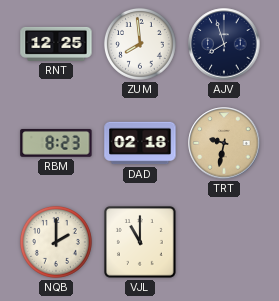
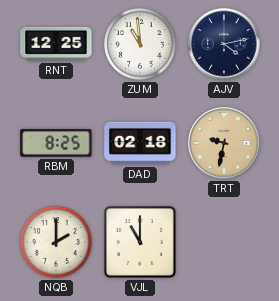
ZUM: 7:59 -> 10:59
AJV: 7:57 -> 4:13
RBM: 8:23 -> 8:25
